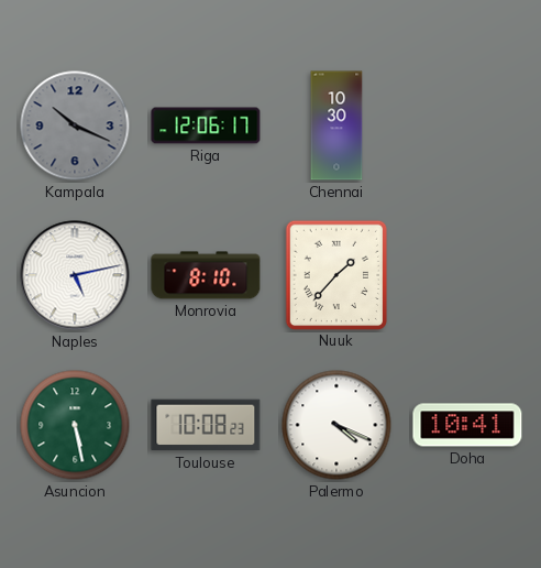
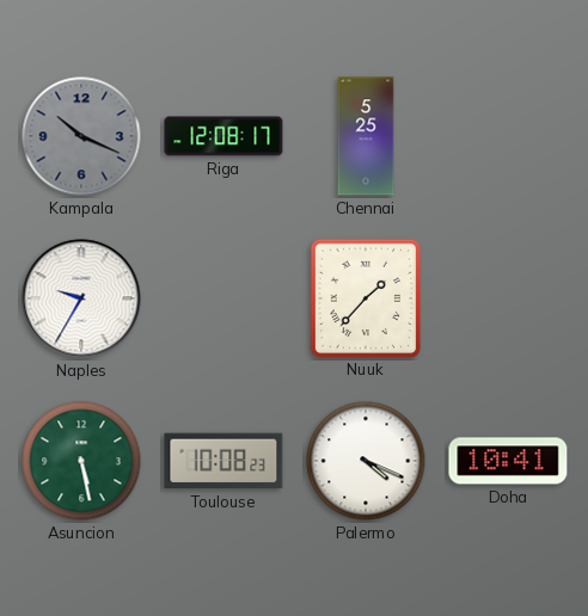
Riga: 12:06 -> 12:08
Chennai: 10:30 -> 5:25
Naples: 5:13 -> 9:35
Monrovia: 8:10 -> none
